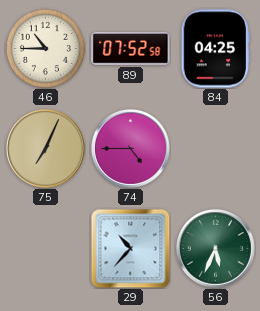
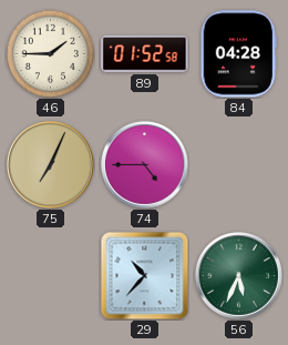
46: 10:45 -> 1:45
89: 07:52 -> 01:52
84: 04:25 -> 04:28
